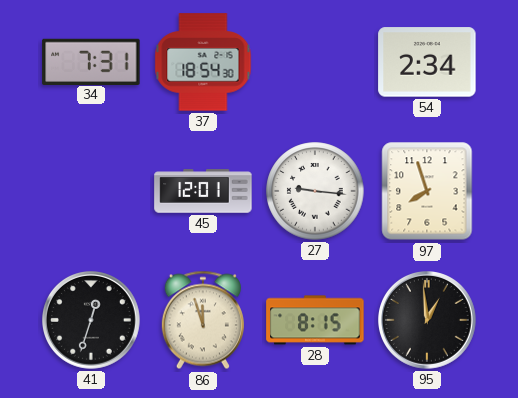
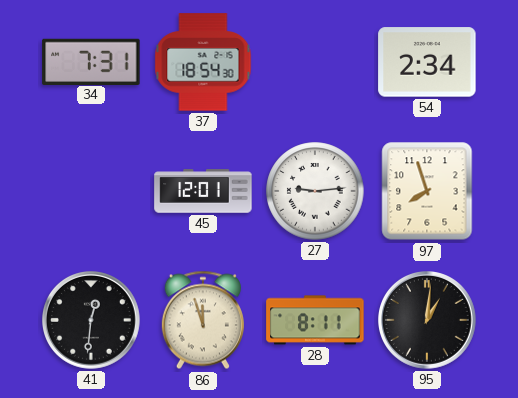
27: 9:16 -> 9:14
41: 12:33 -> 12:31
28: 8:15 -> 8:11
95: 12:59 -> 1:01
